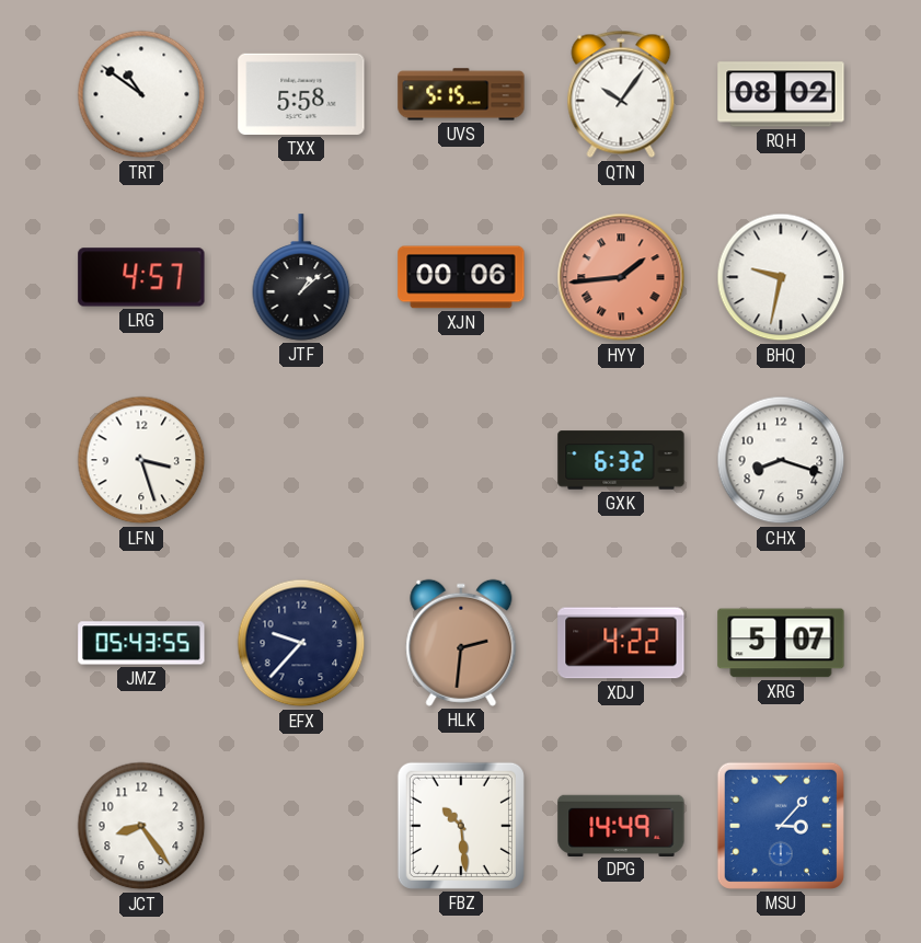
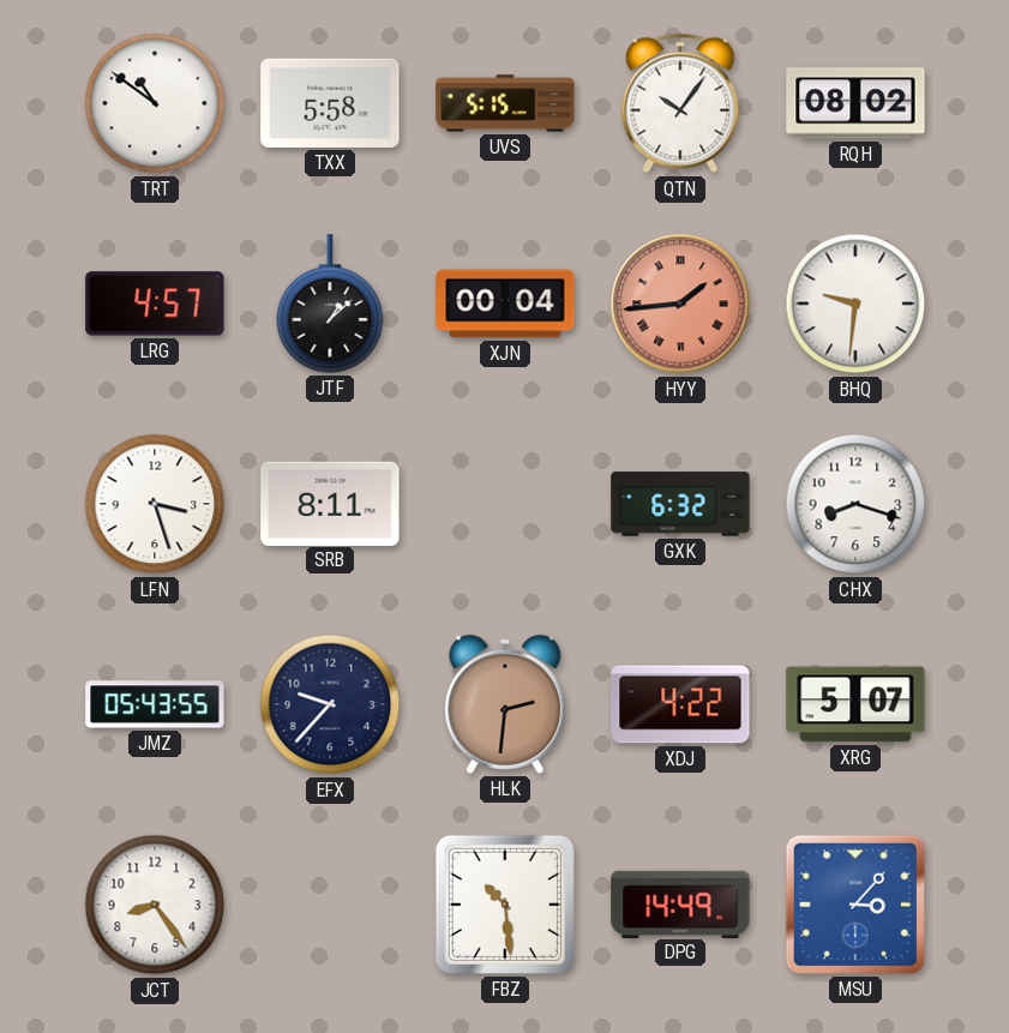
XJN: 00:06 -> 00:04
BHQ: 9:32 -> 9:31
SRB: none -> 8:11
